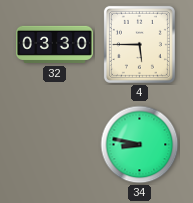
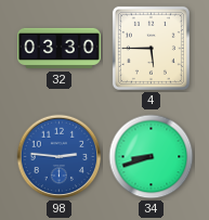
98: none -> 2:46
34: 8:47 -> 8:42
